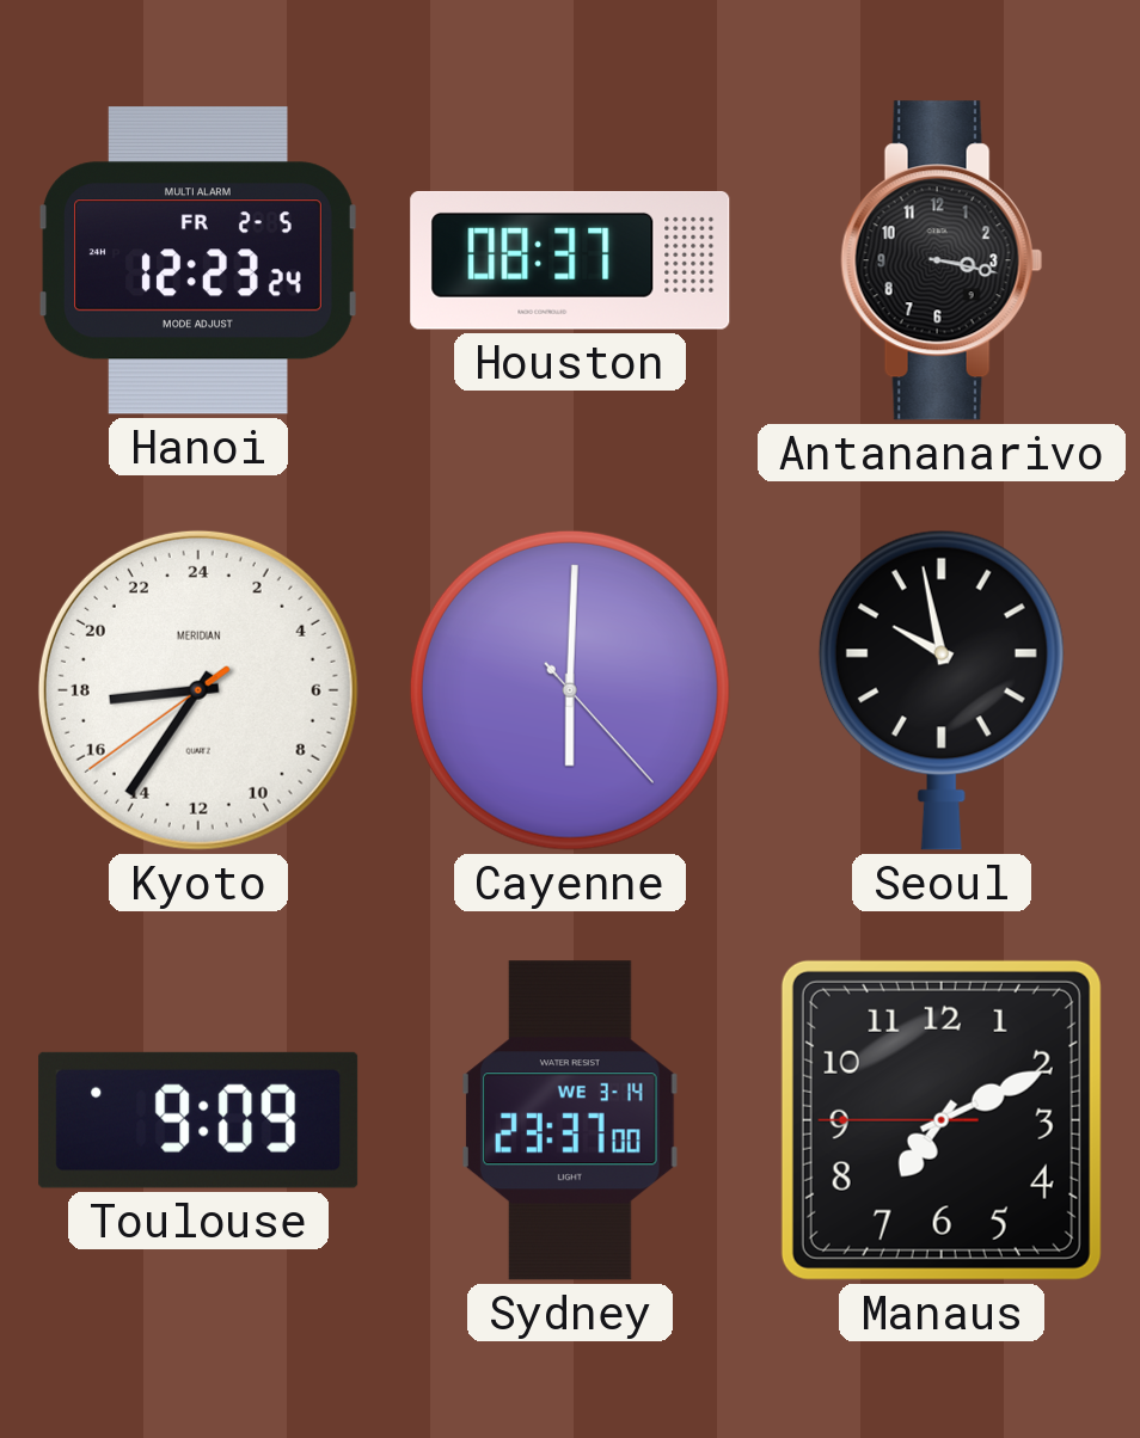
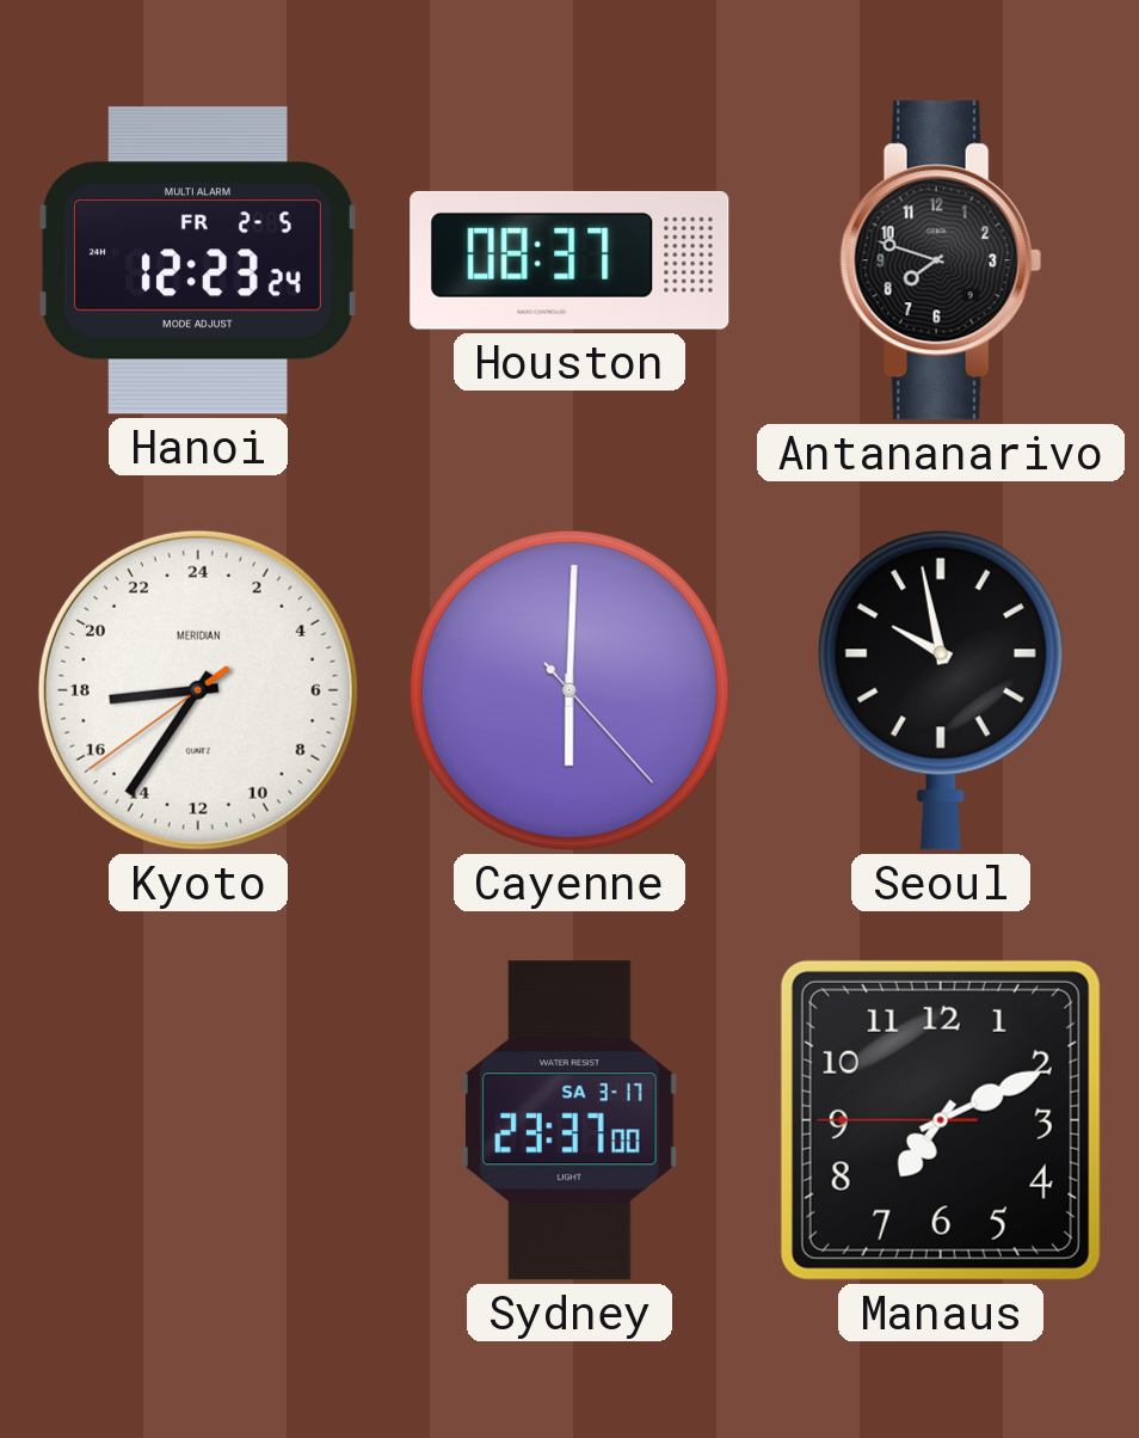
Antananarivo: 3:17 -> 7:48
Toulouse: 9:09 -> none
Sydney date: WE 3-14 -> SA 3-17
